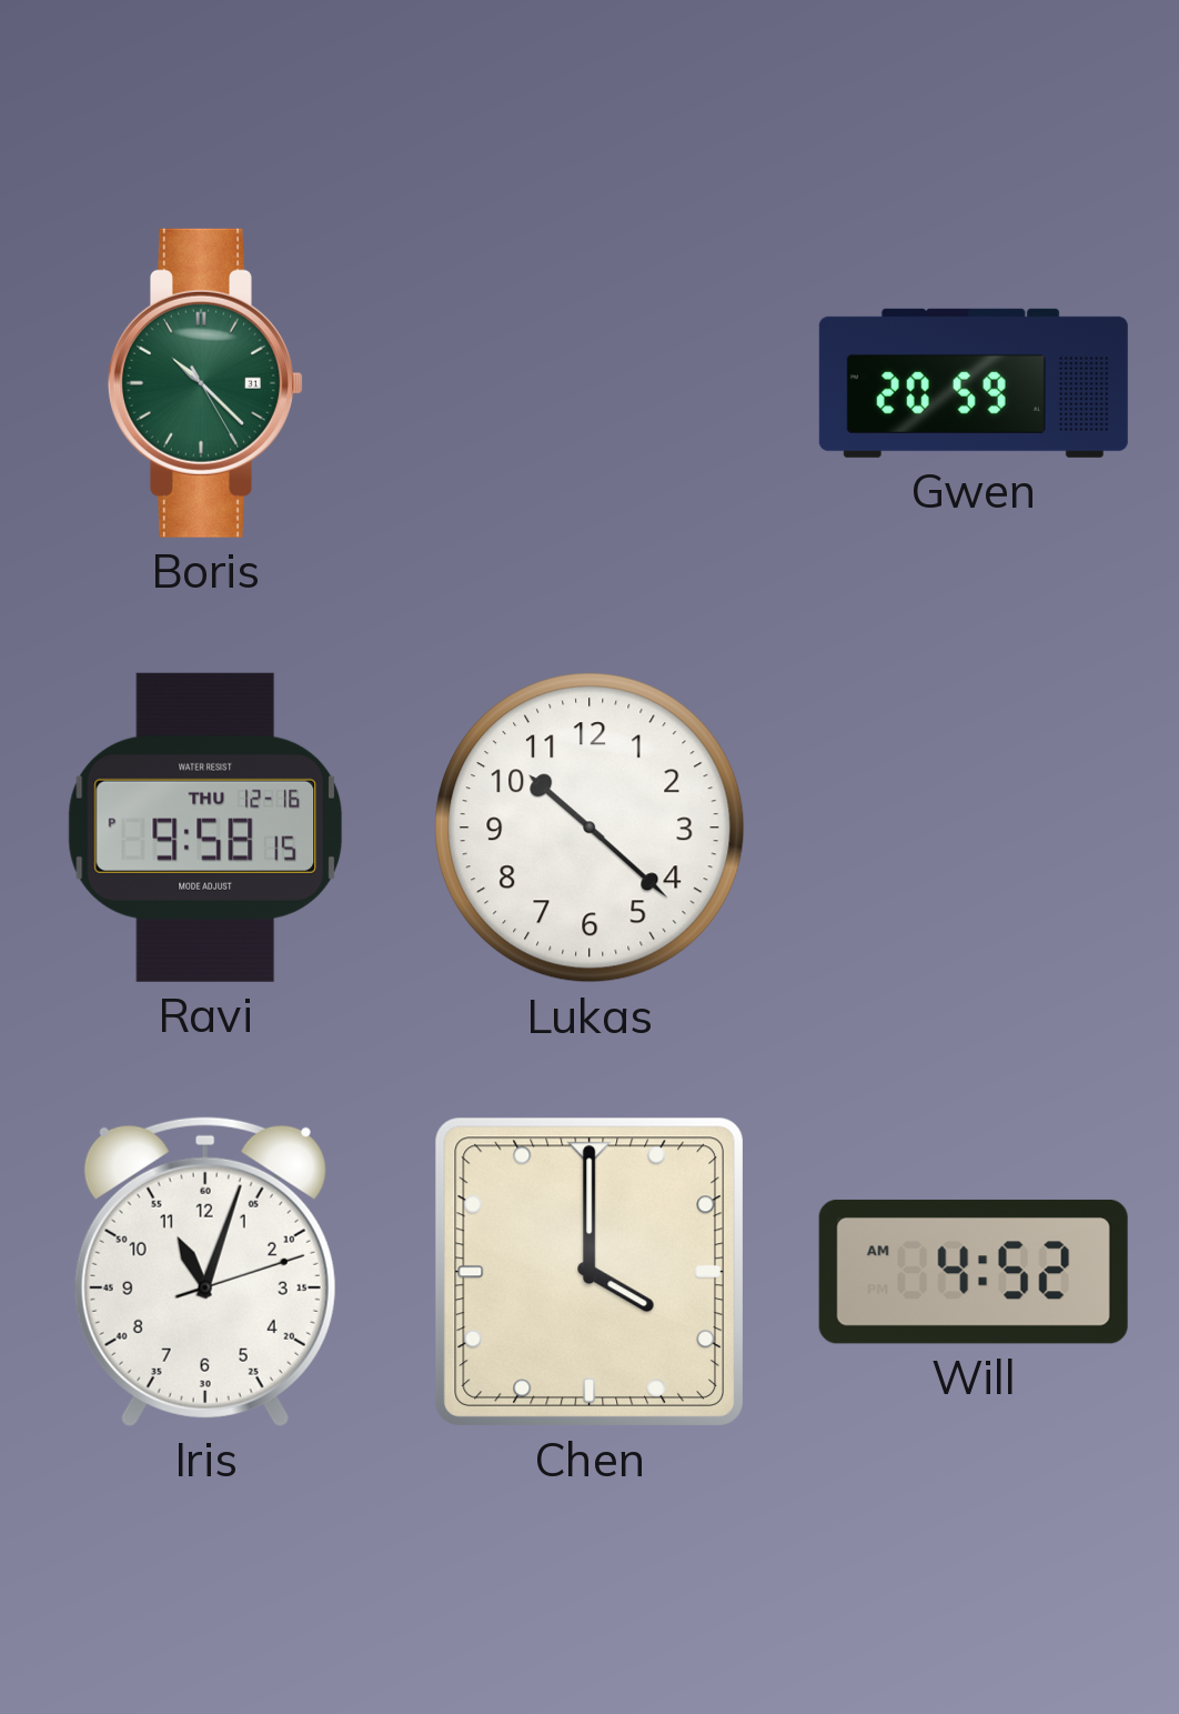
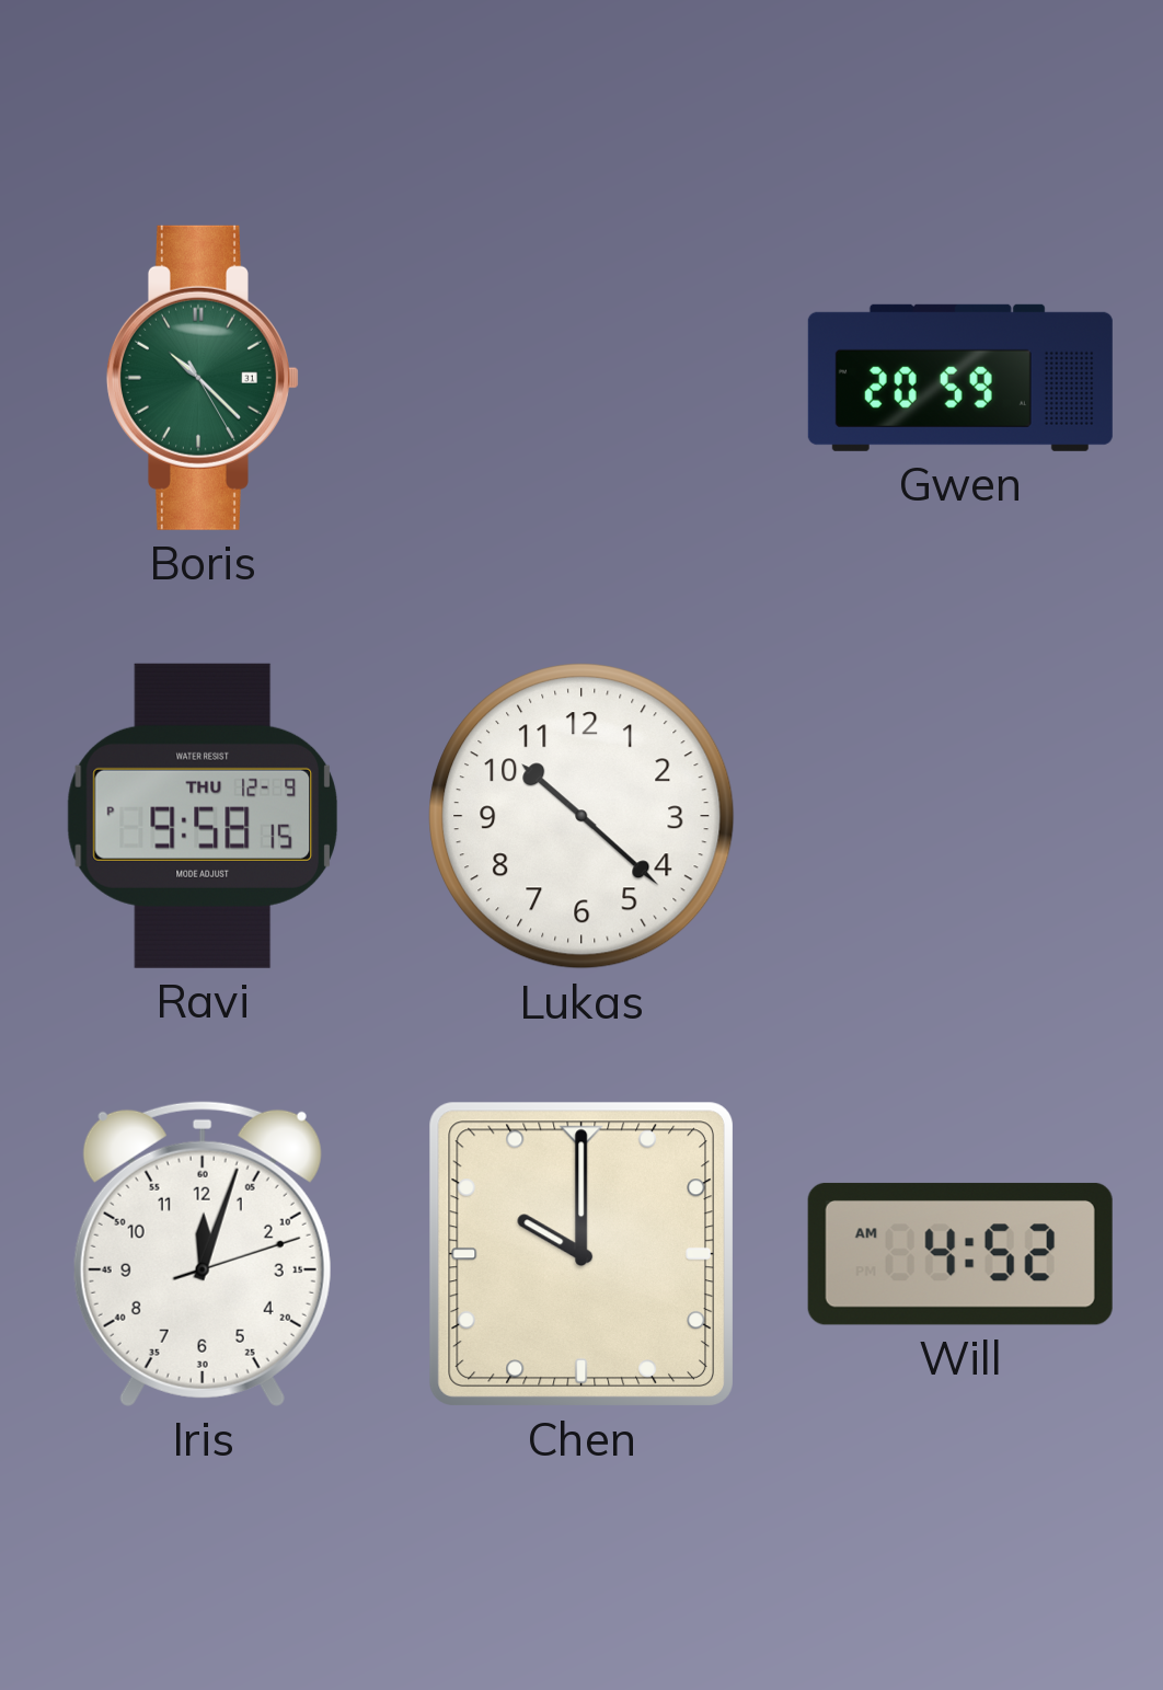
Ravi date: THU 12-16 -> THU 12-9
Iris: 11:03 -> 12:03
Chen: 4:00 -> 10:00
